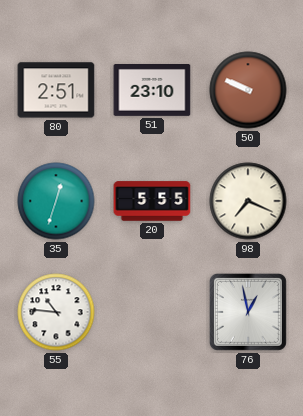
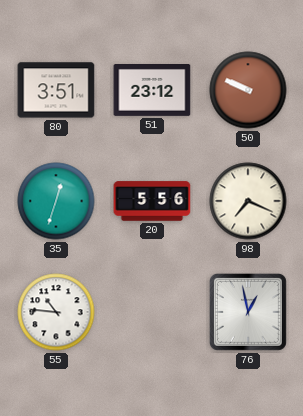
80: 2:51 -> 3:51
51: 23:10 -> 23:12
20: 5:55 -> 5:56
